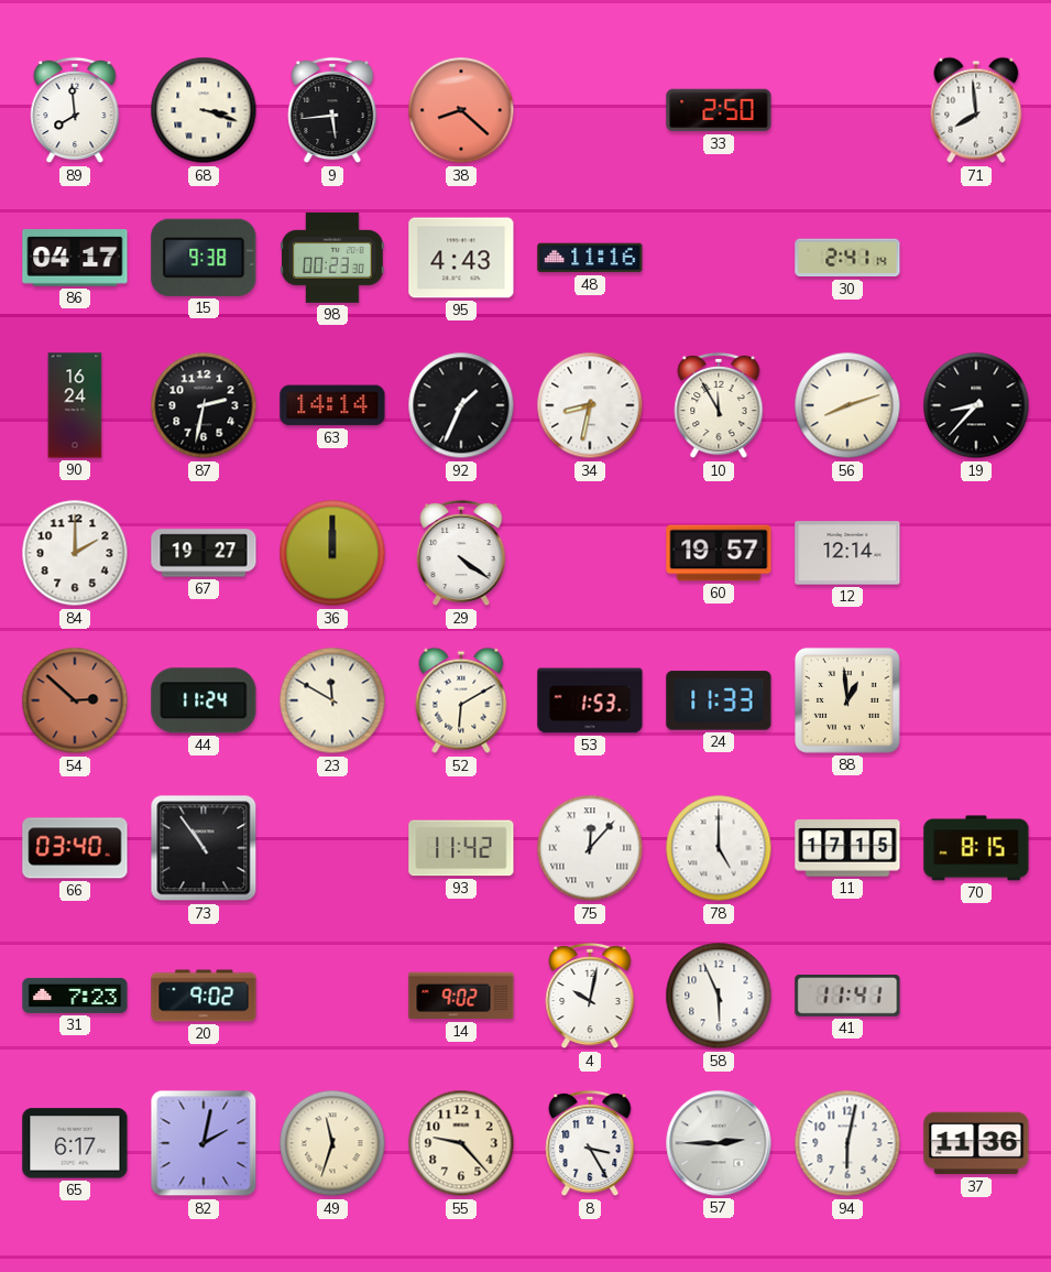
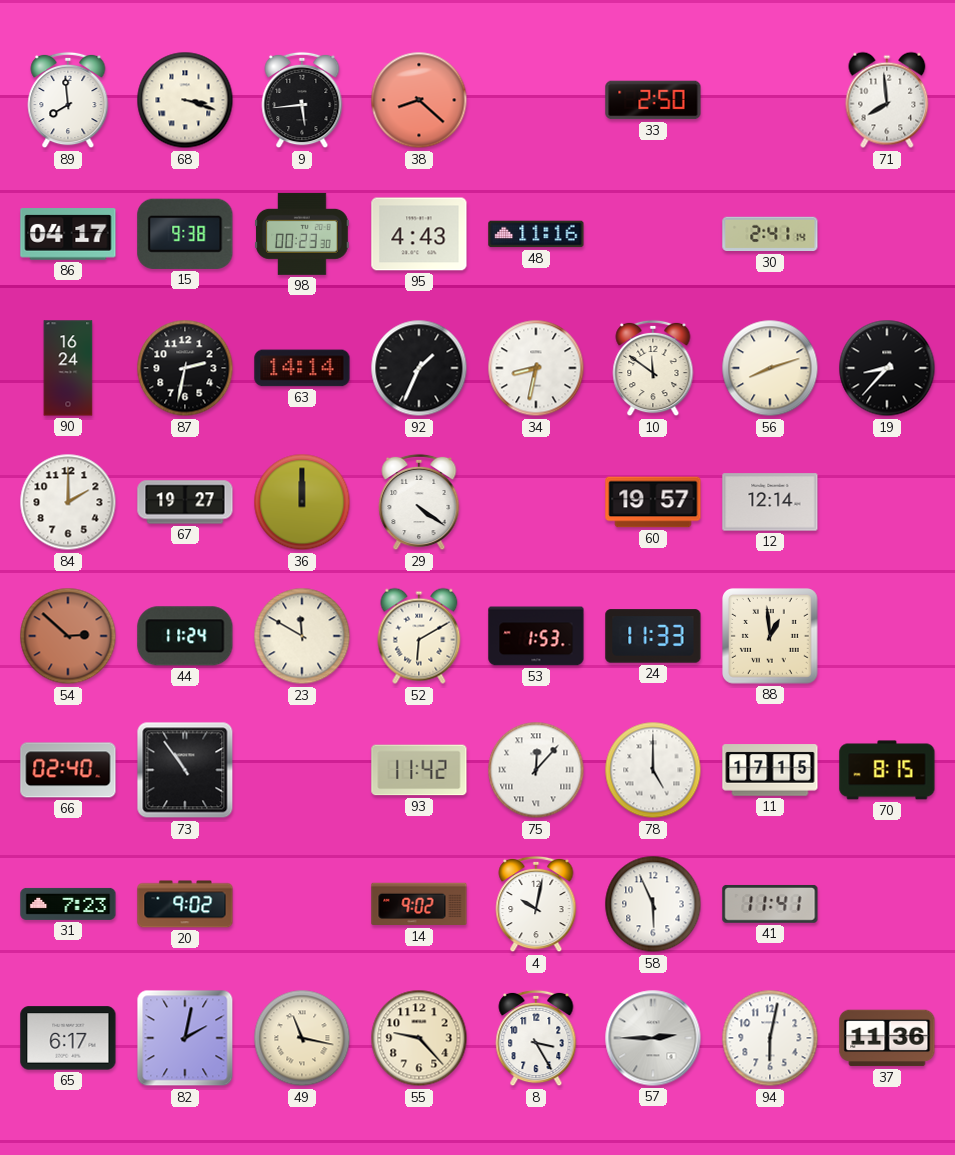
10: 11:55 -> 11:51
66: 03:40 -> 02:40
49: 11:33 -> 11:17
